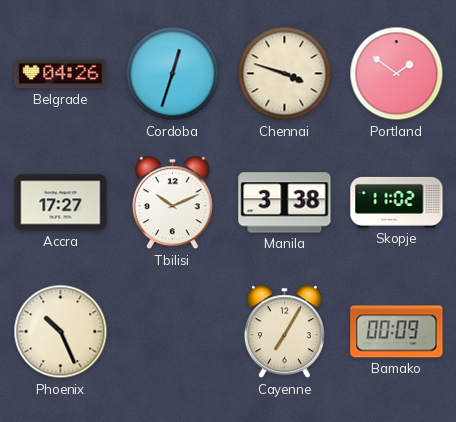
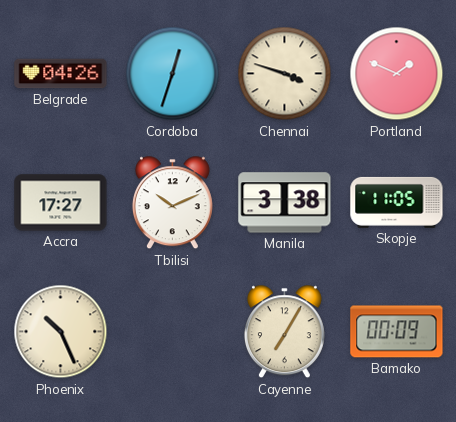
Portland: 1:51 -> 1:49
Skopje: 11:02 -> 11:05
